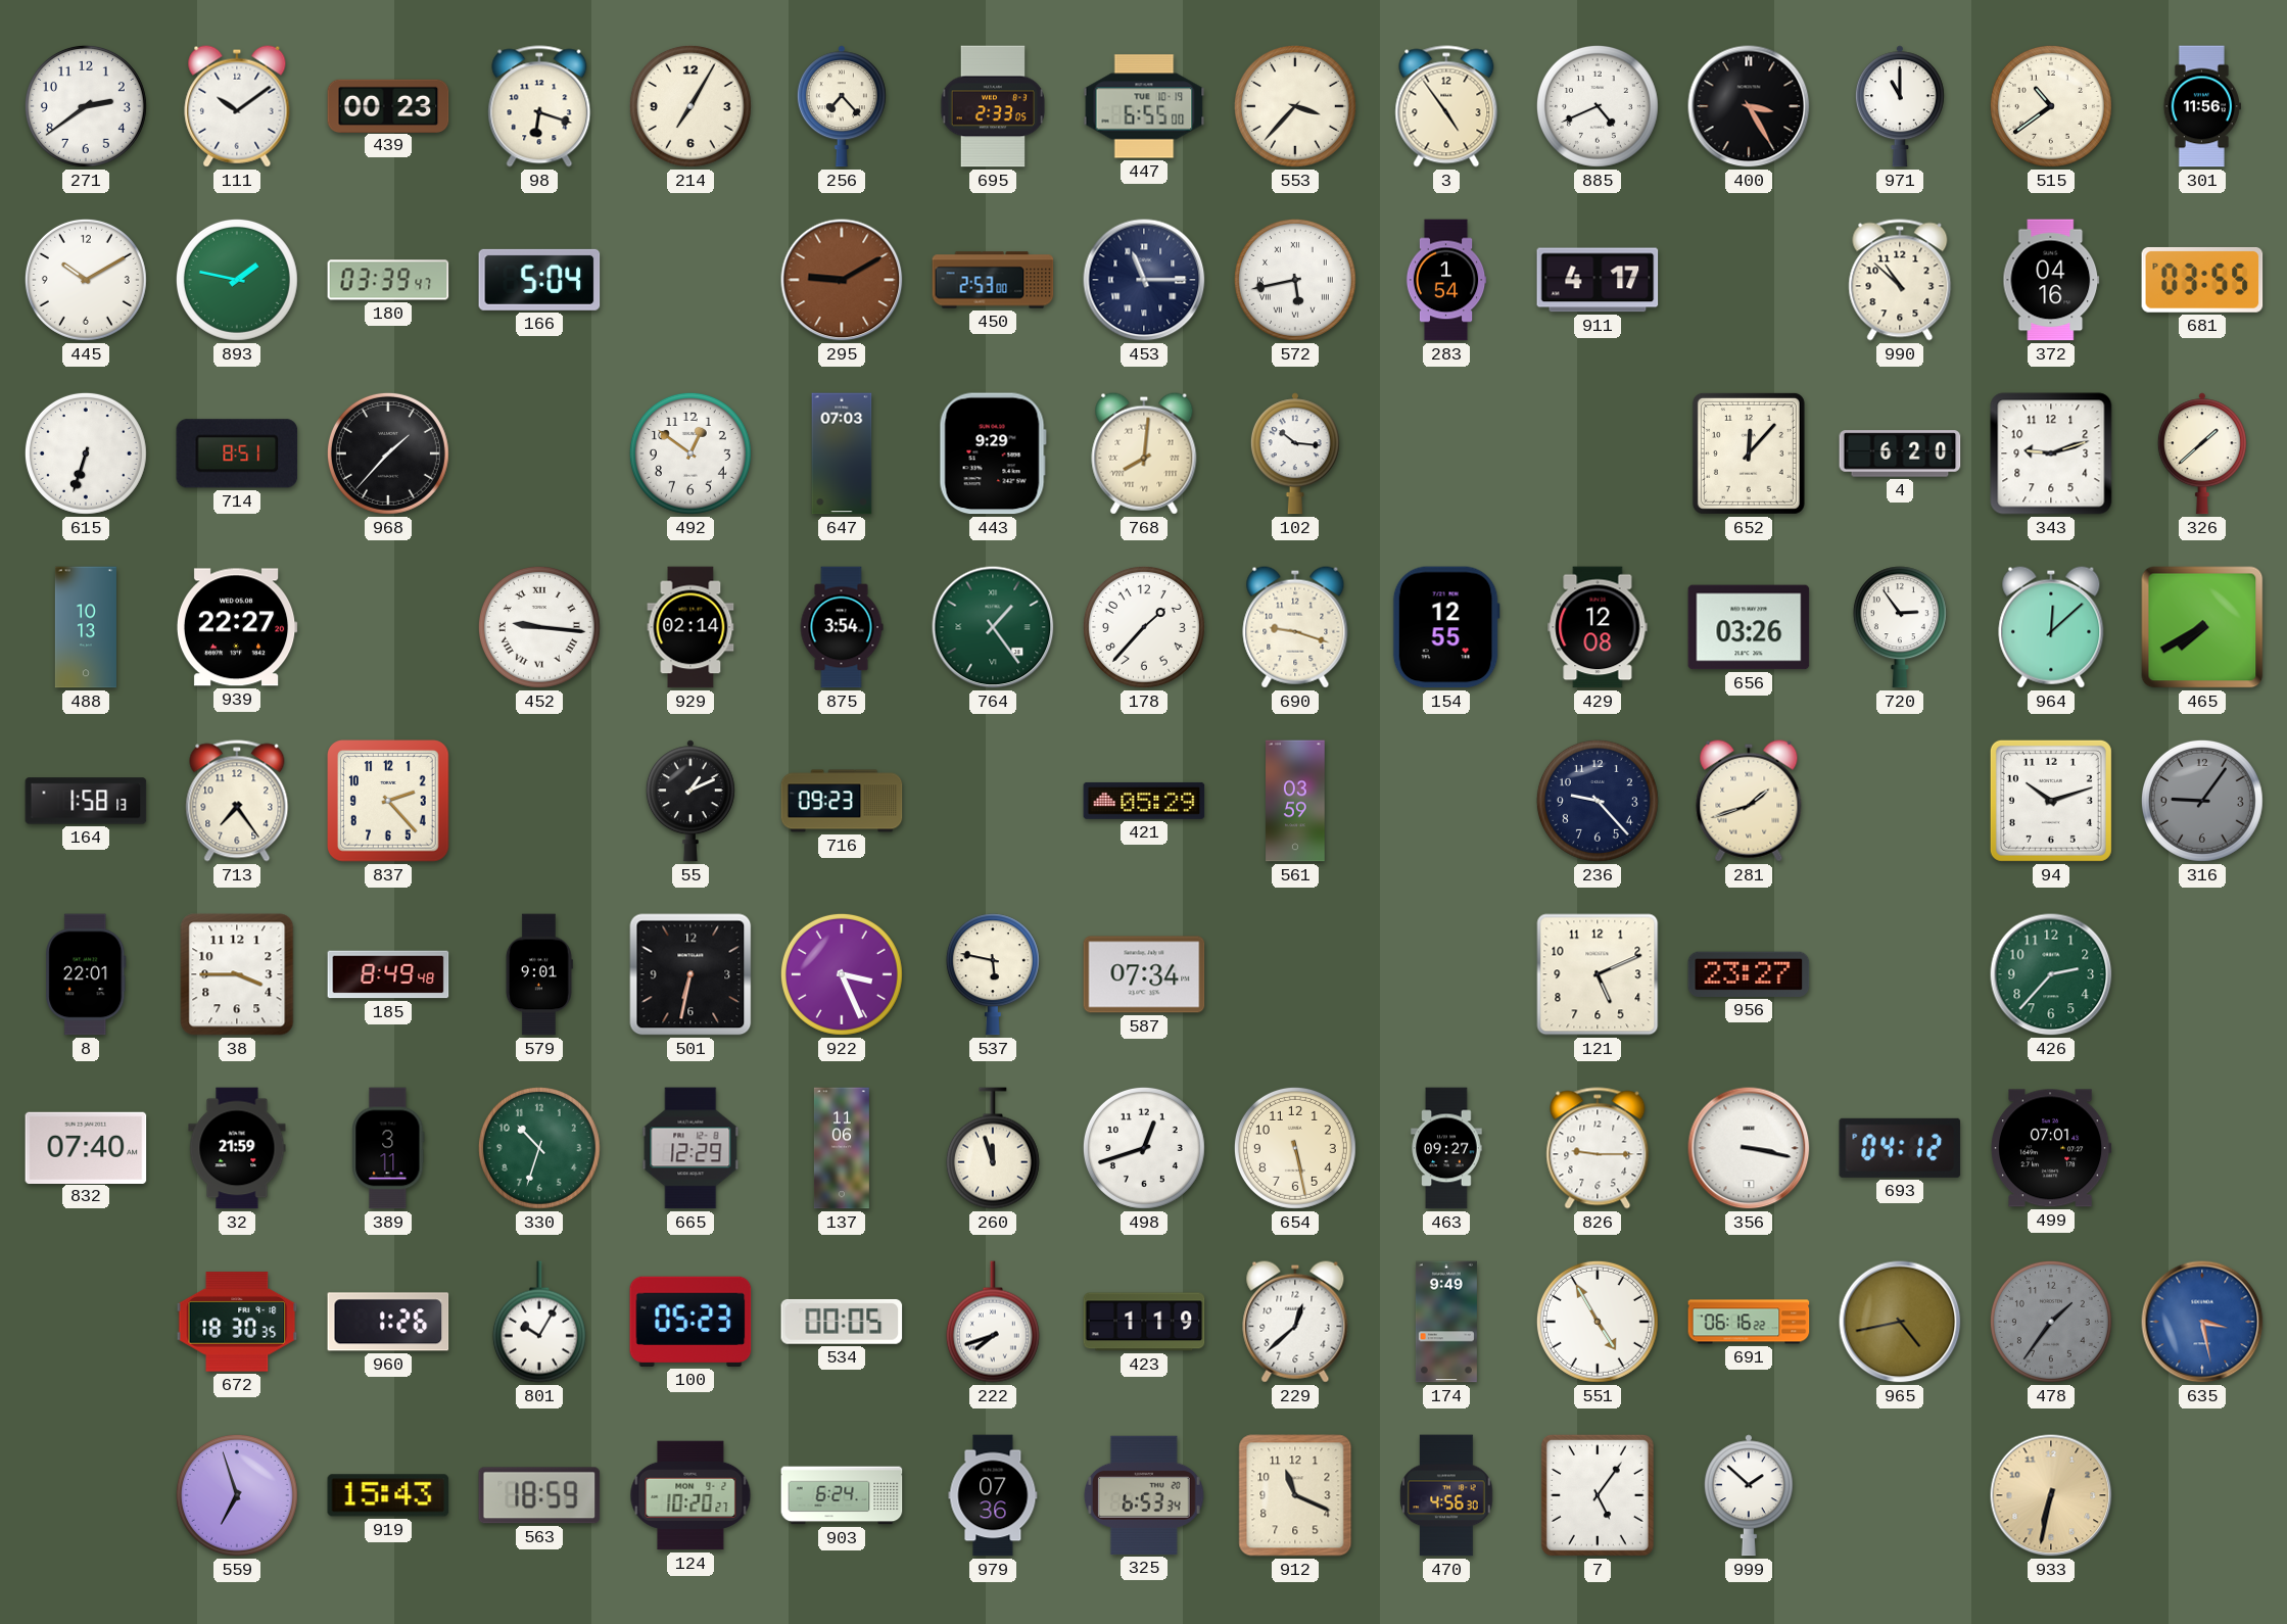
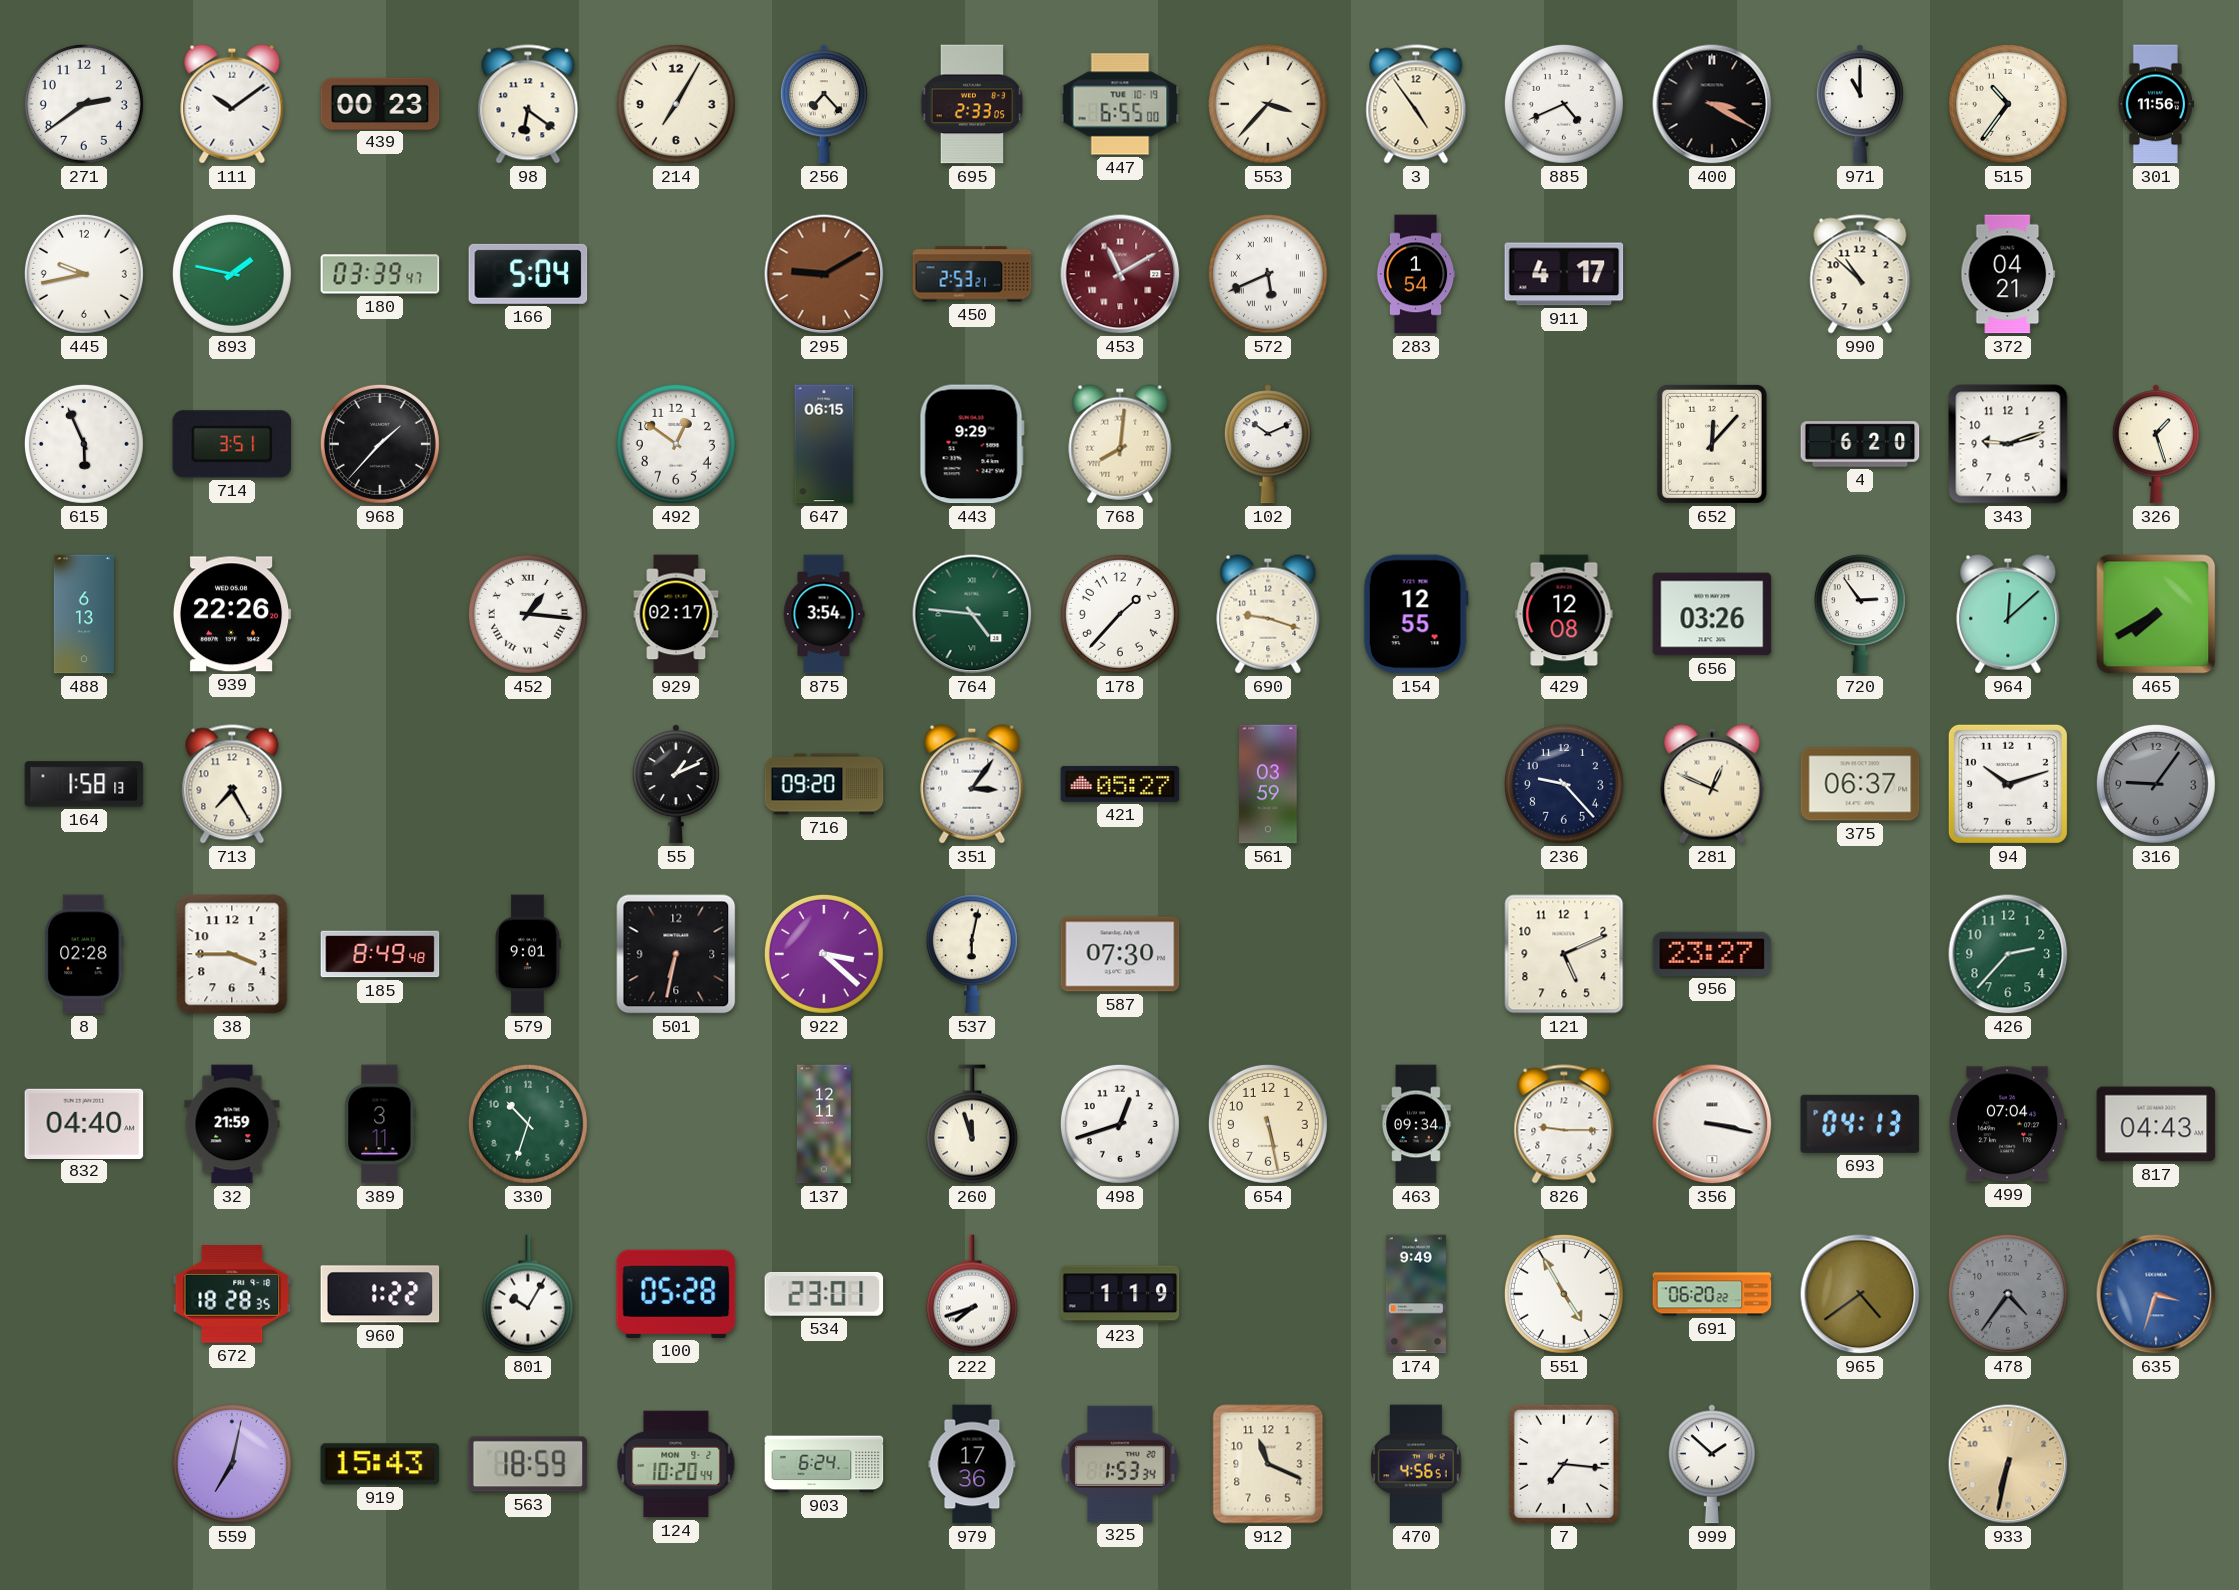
98: 6:18 -> 6:21
400: 3:25 -> 3:20
515: 10:39 -> 10:36
445: 10:10 -> 9:43
450: 2:53:00 -> 2:53:21
453: 11:15 -> 11:10
453 dial: navy -> burgundy
572: 5:43 -> 5:41
372: 04:16 -> 04:21
681: 03:55 -> none
615: 6:33 -> 5:56
714: 8:51 -> 3:51
647: 07:03 -> 06:15
102: 10:16 -> 10:11
326: 1:38 -> 1:27
488: 10:13 -> 6:13
939: 22:27 -> 22:26
452: 9:16 -> 1:16
929: 02:14 -> 02:17
764: 1:24 -> 4:46
713: 7:24 -> 7:25
837: 2:23 -> none
716: 09:23 -> 09:20
351: none -> 3:06
421: 05:29 -> 05:27
281: 1:42 -> 12:49
375: none -> 06:37
8: 22:01 -> 02:28
922: 3:26 -> 3:22
537: 5:47 -> 6:02
587: 07:34 -> 07:30
832: 07:40 -> 04:40
665: 12:29 -> none
137: 11:06 -> 12:11
463: 09:27 -> 09:34
693: 04:12 -> 04:13
499: 07:01 -> 07:04
817: none -> 04:43
672: 18:30 -> 18:28
960: 1:26 -> 1:22
100: 05:23 -> 05:28
534: 00:05 -> 23:01
229: 12:38 -> none
691: 06:16 -> 06:20
965: 4:43 -> 4:39
478: 1:36 -> 4:36
635: 3:28 -> 3:33
559: 6:57 -> 7:02
124: 10:20:27 -> 10:20:44
979: 07:36 -> 17:36
325: 6:53 -> 1:53
470: 4:56:30 -> 4:56:51
7: 5:06 -> 7:16
